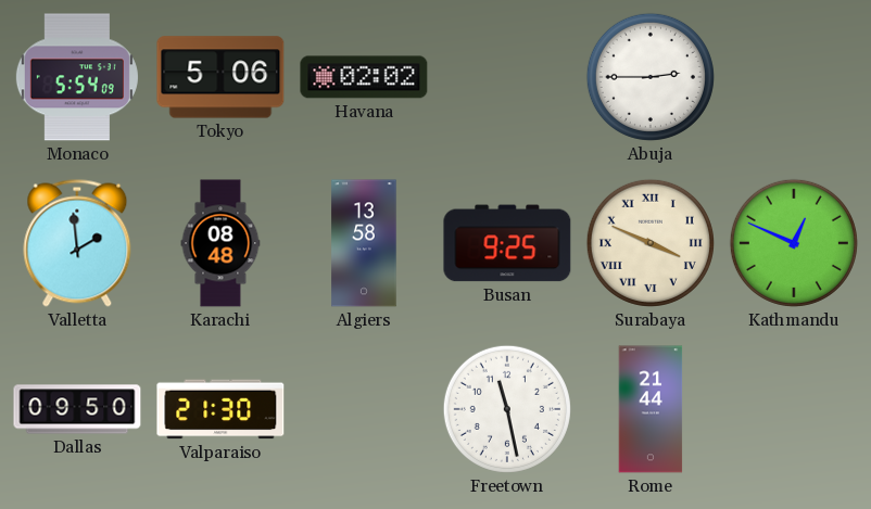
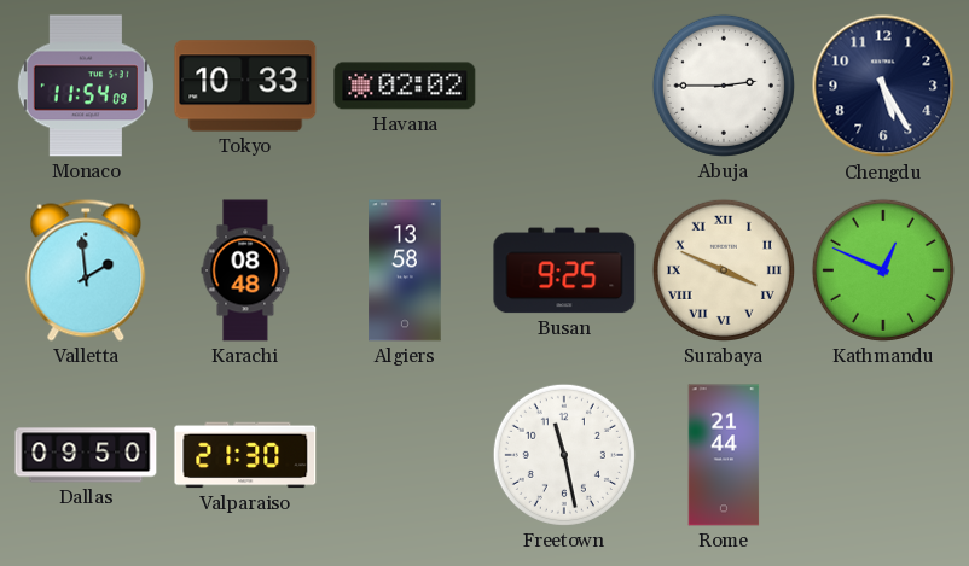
Monaco: 5:54 -> 11:54
Tokyo: 5:06 -> 10:33
Chengdu: none -> 5:25
